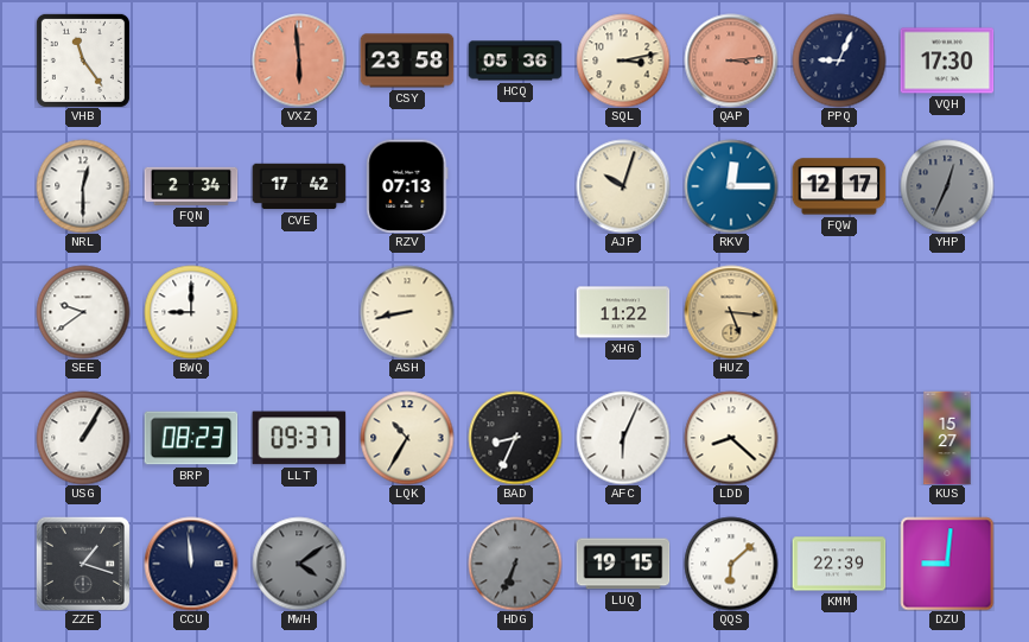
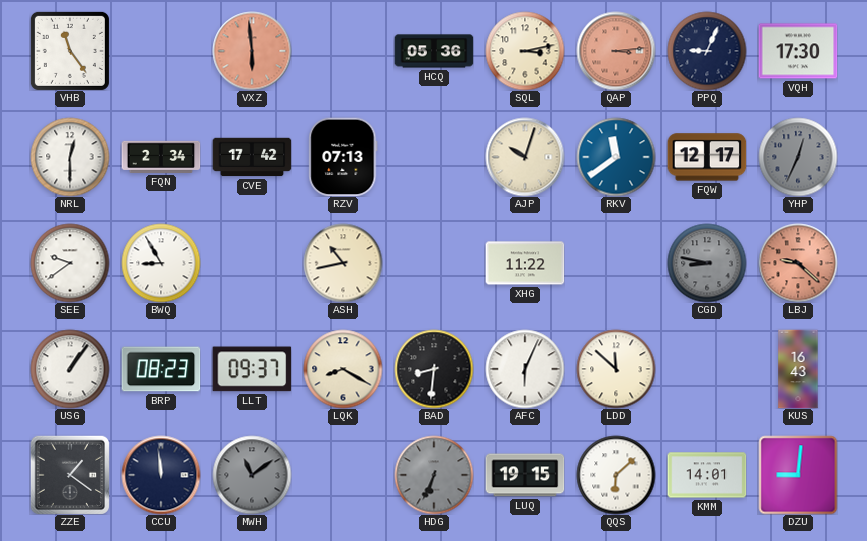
CSY: 23:58 -> none
RKV: 12:15 -> 11:39
BWQ: 9:00 -> 8:55
ASH: 8:43 -> 10:43
HUZ: 5:16 -> none
CGD: none -> 8:47
LBJ: none -> 9:22
USG: 1:05 -> 1:06
LQK: 10:35 -> 8:20
BAD: 8:34 -> 8:31
LDD: 8:22 -> 11:52
KUS: 15:27 -> 16:43
ZZE: 1:18 -> 1:21
MWH: 4:09 -> 11:09
KMM: 22:39 -> 14:01
